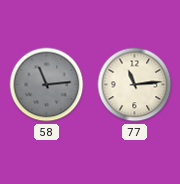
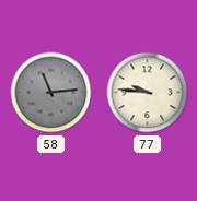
77: 11:14 -> 9:46
